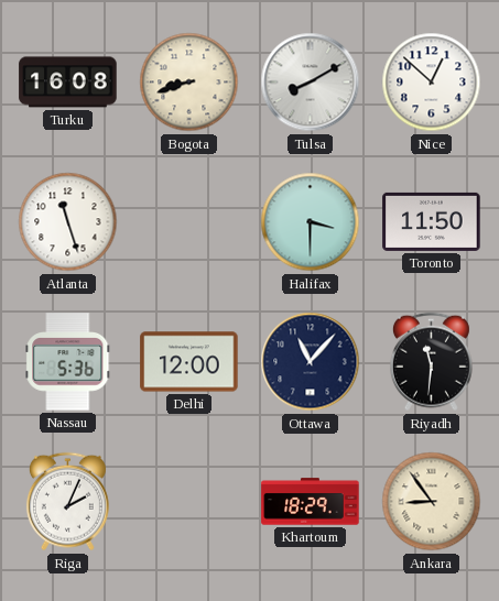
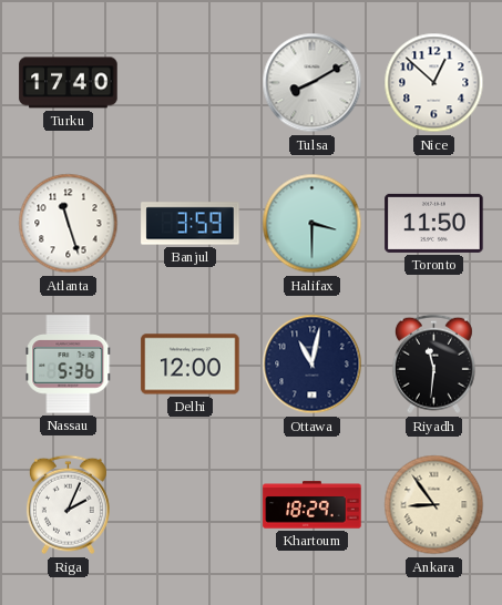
Turku: 16:08 -> 17:40
Bogota: 8:42 -> none
Banjul: none -> 3:59
Ottawa: 11:07 -> 11:02
